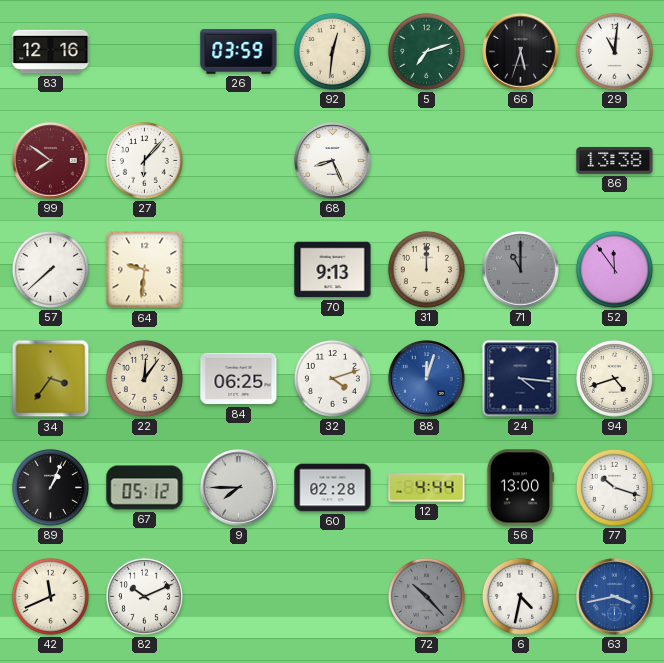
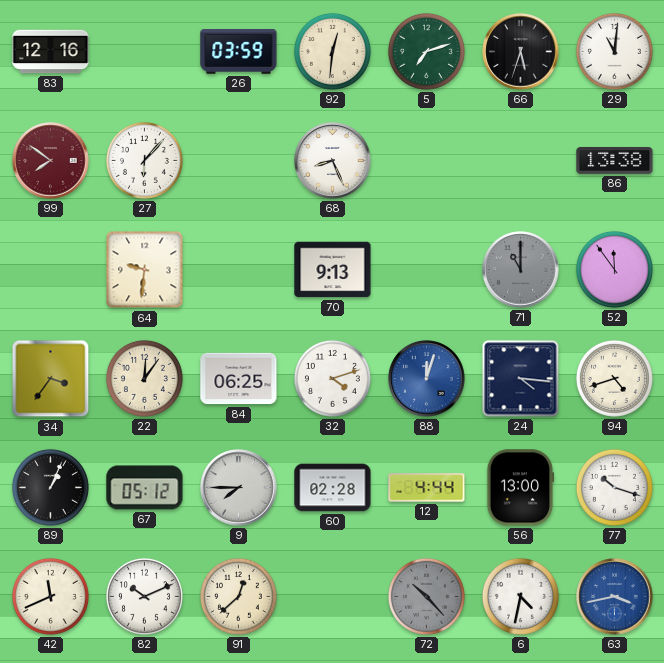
57: 7:38 -> none
31: 12:00 -> none
91: none -> 12:38
